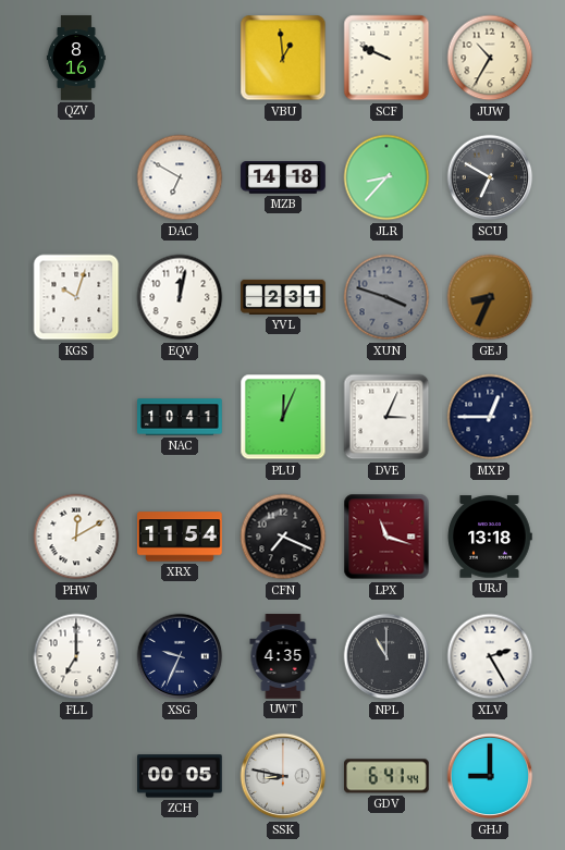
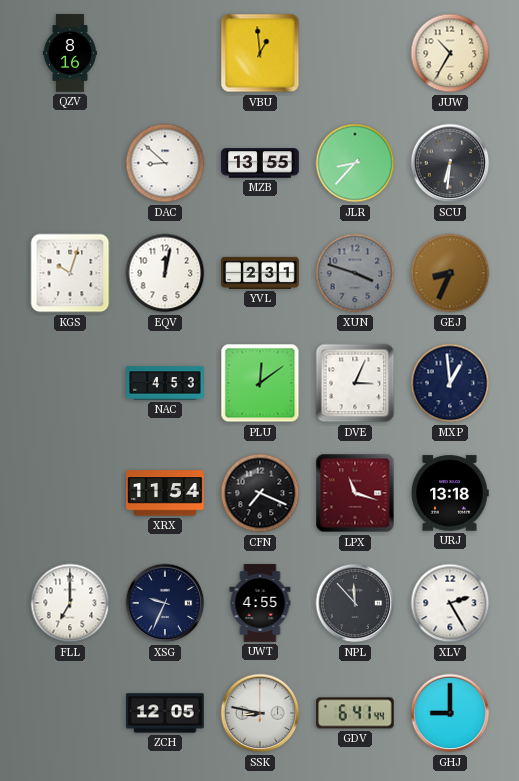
SCF: 9:49 -> none
DAC: 6:50 -> 8:52
MZB: 14:18 -> 13:55
SCU: 6:50 -> 6:31
NAC: 10:41 -> 4:53
PLU: 12:04 -> 12:09
MXP: 12:45 -> 12:59
PHW: 12:10 -> none
UWT: 4:35 -> 4:55
NPL: 11:00 -> 11:53
ZCH: 00:05 -> 12:05
